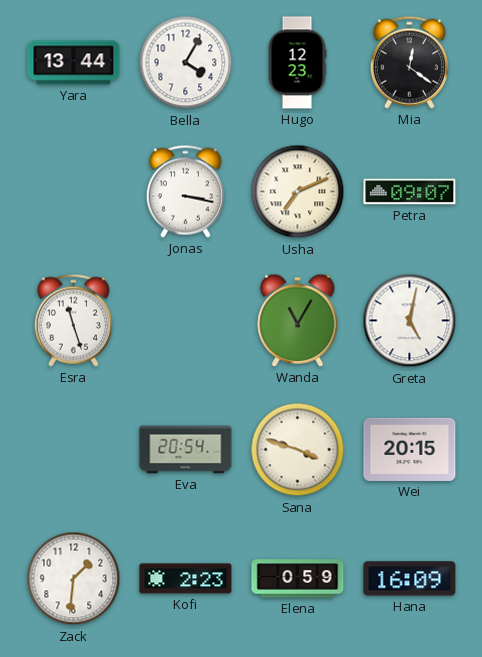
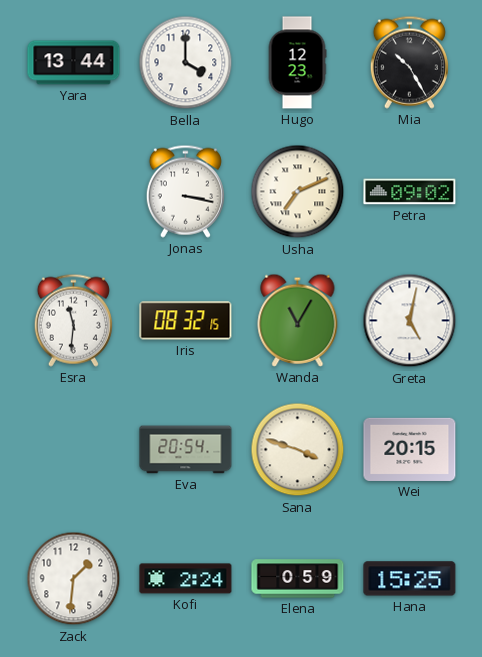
Bella: 4:05 -> 4:00
Mia: 12:21 -> 10:25
Petra: 09:07 -> 09:02
Esra: 11:27 -> 11:31
Iris: none -> 08:32
Kofi: 2:23 -> 2:24
Hana: 16:09 -> 15:25
